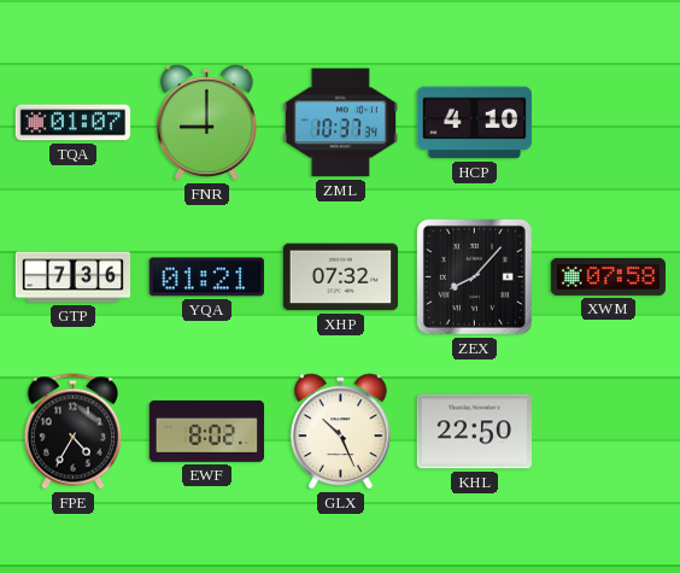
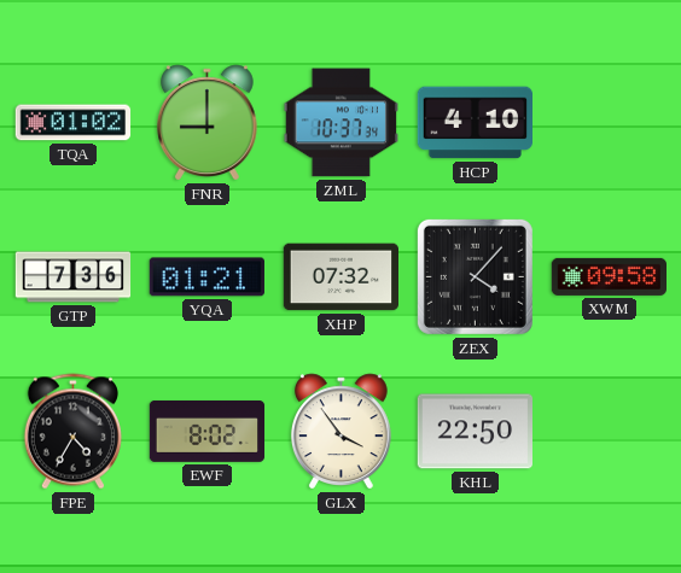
TQA: 01:07 -> 01:02
ZEX: 8:07 -> 4:07
XWM: 07:58 -> 09:58
GLX: 10:26 -> 3:54
